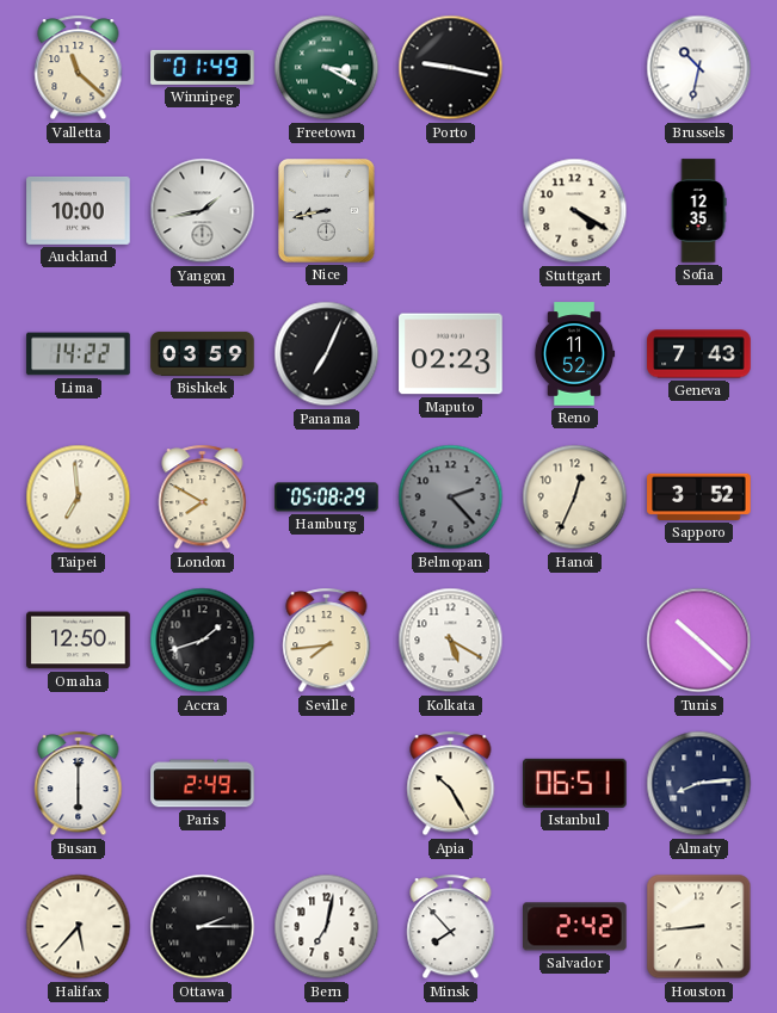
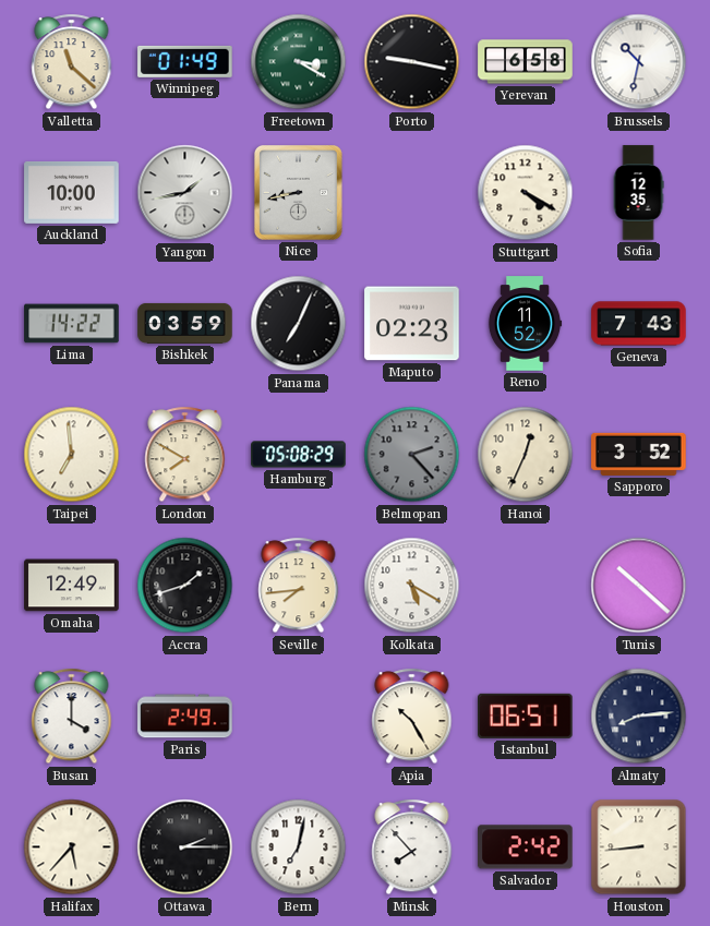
Yerevan: none -> 6:58
Omaha: 12:50 -> 12:49
Busan: 6:00 -> 4:00
